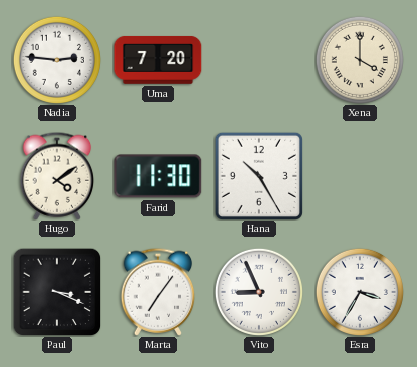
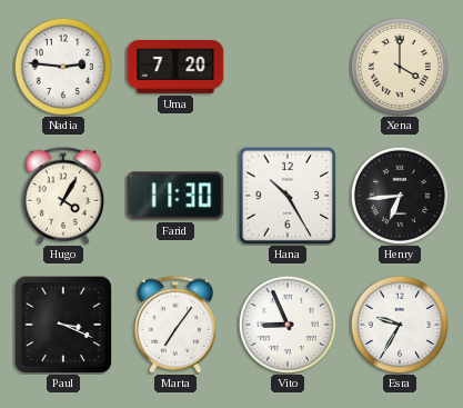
Hugo: 4:09 -> 4:05
Henry: none -> 6:44
Esra: 3:35 -> 9:35
